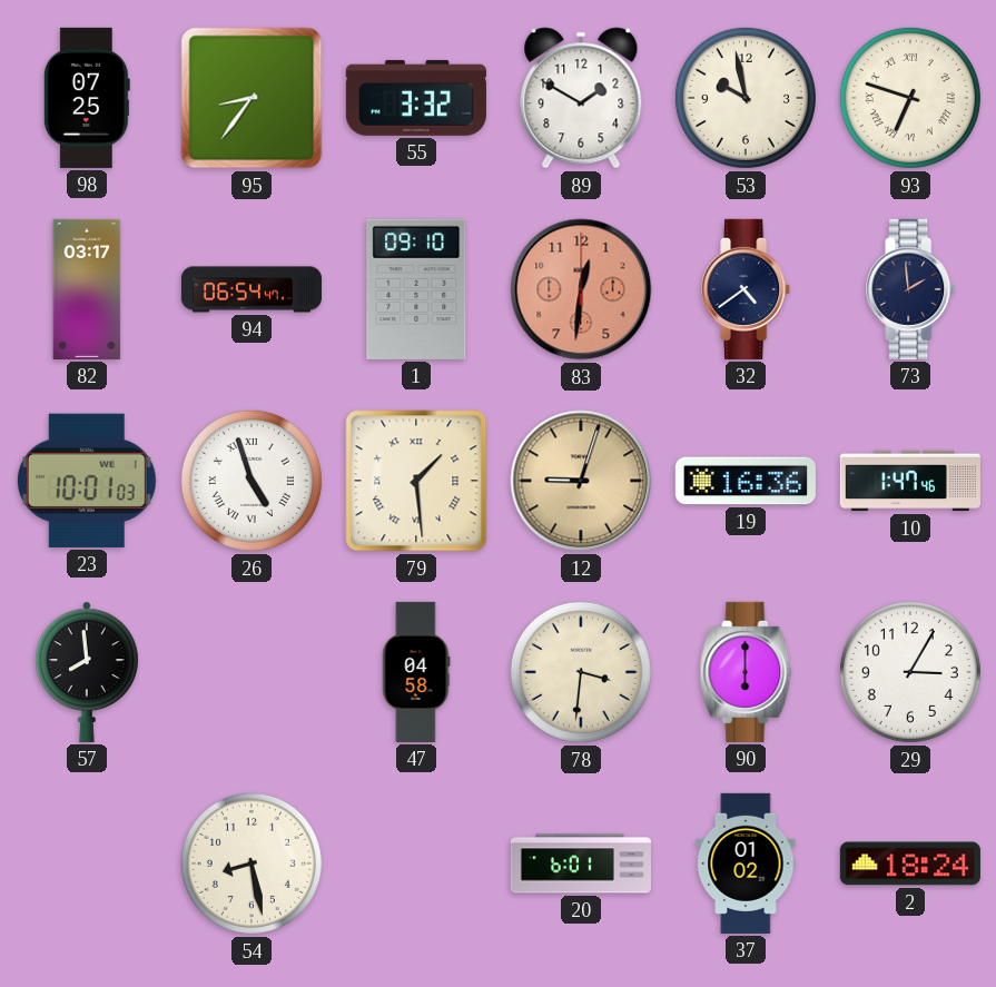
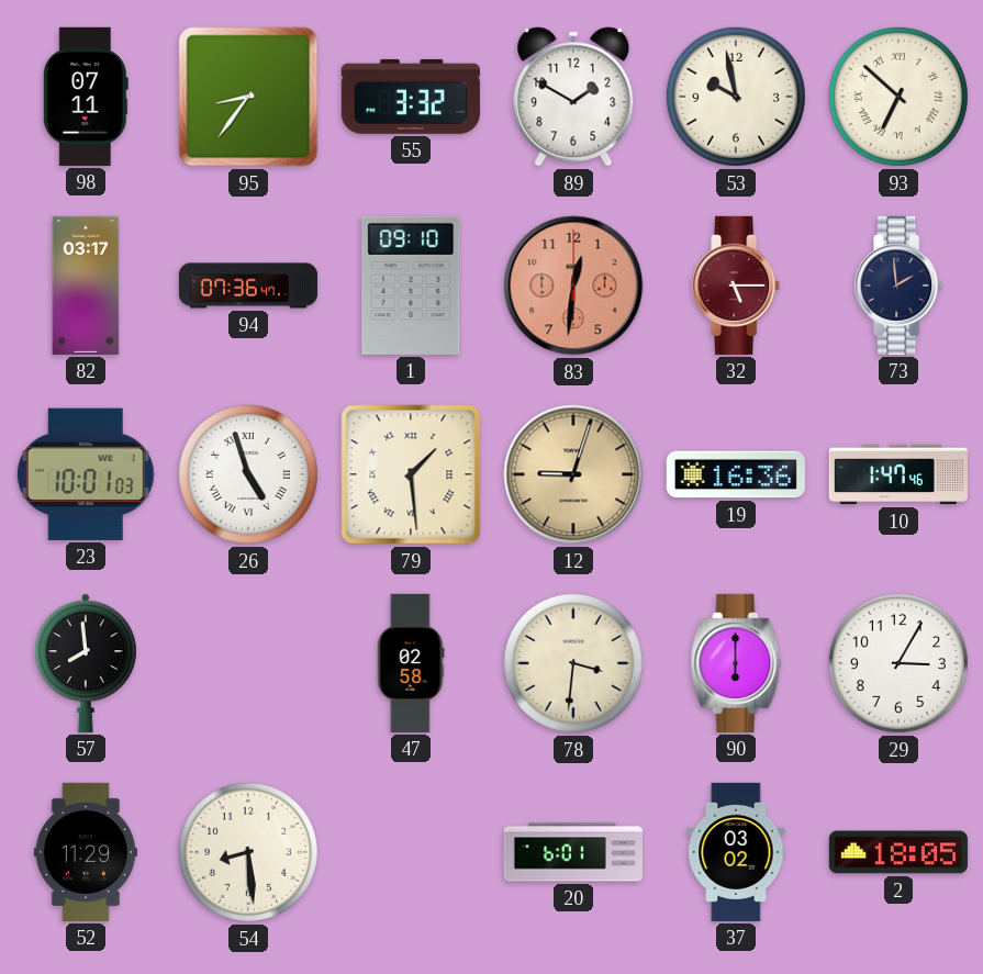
98: 07:25 -> 07:11
93: 6:48 -> 6:52
94: 06:54 -> 07:36
32: 4:39 -> 5:15
32 dial: navy -> burgundy
47: 04:58 -> 02:58
52: none -> 11:29
54: 8:28 -> 8:29
37: 01:02 -> 03:02
2: 18:24 -> 18:05
